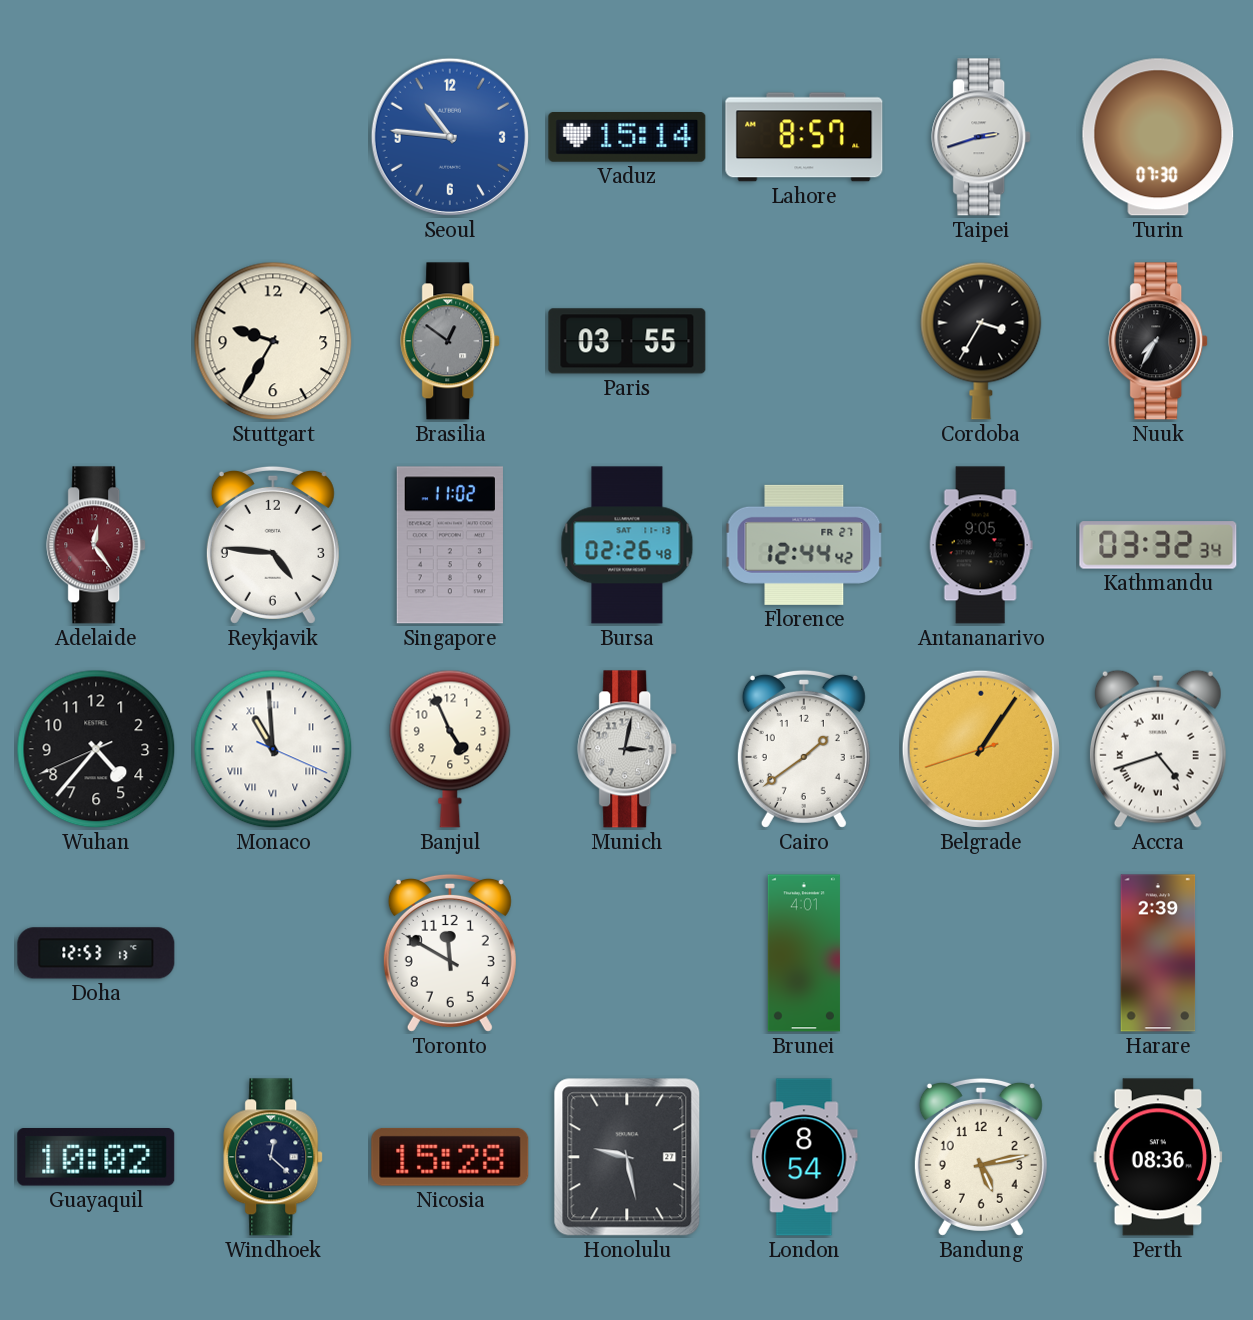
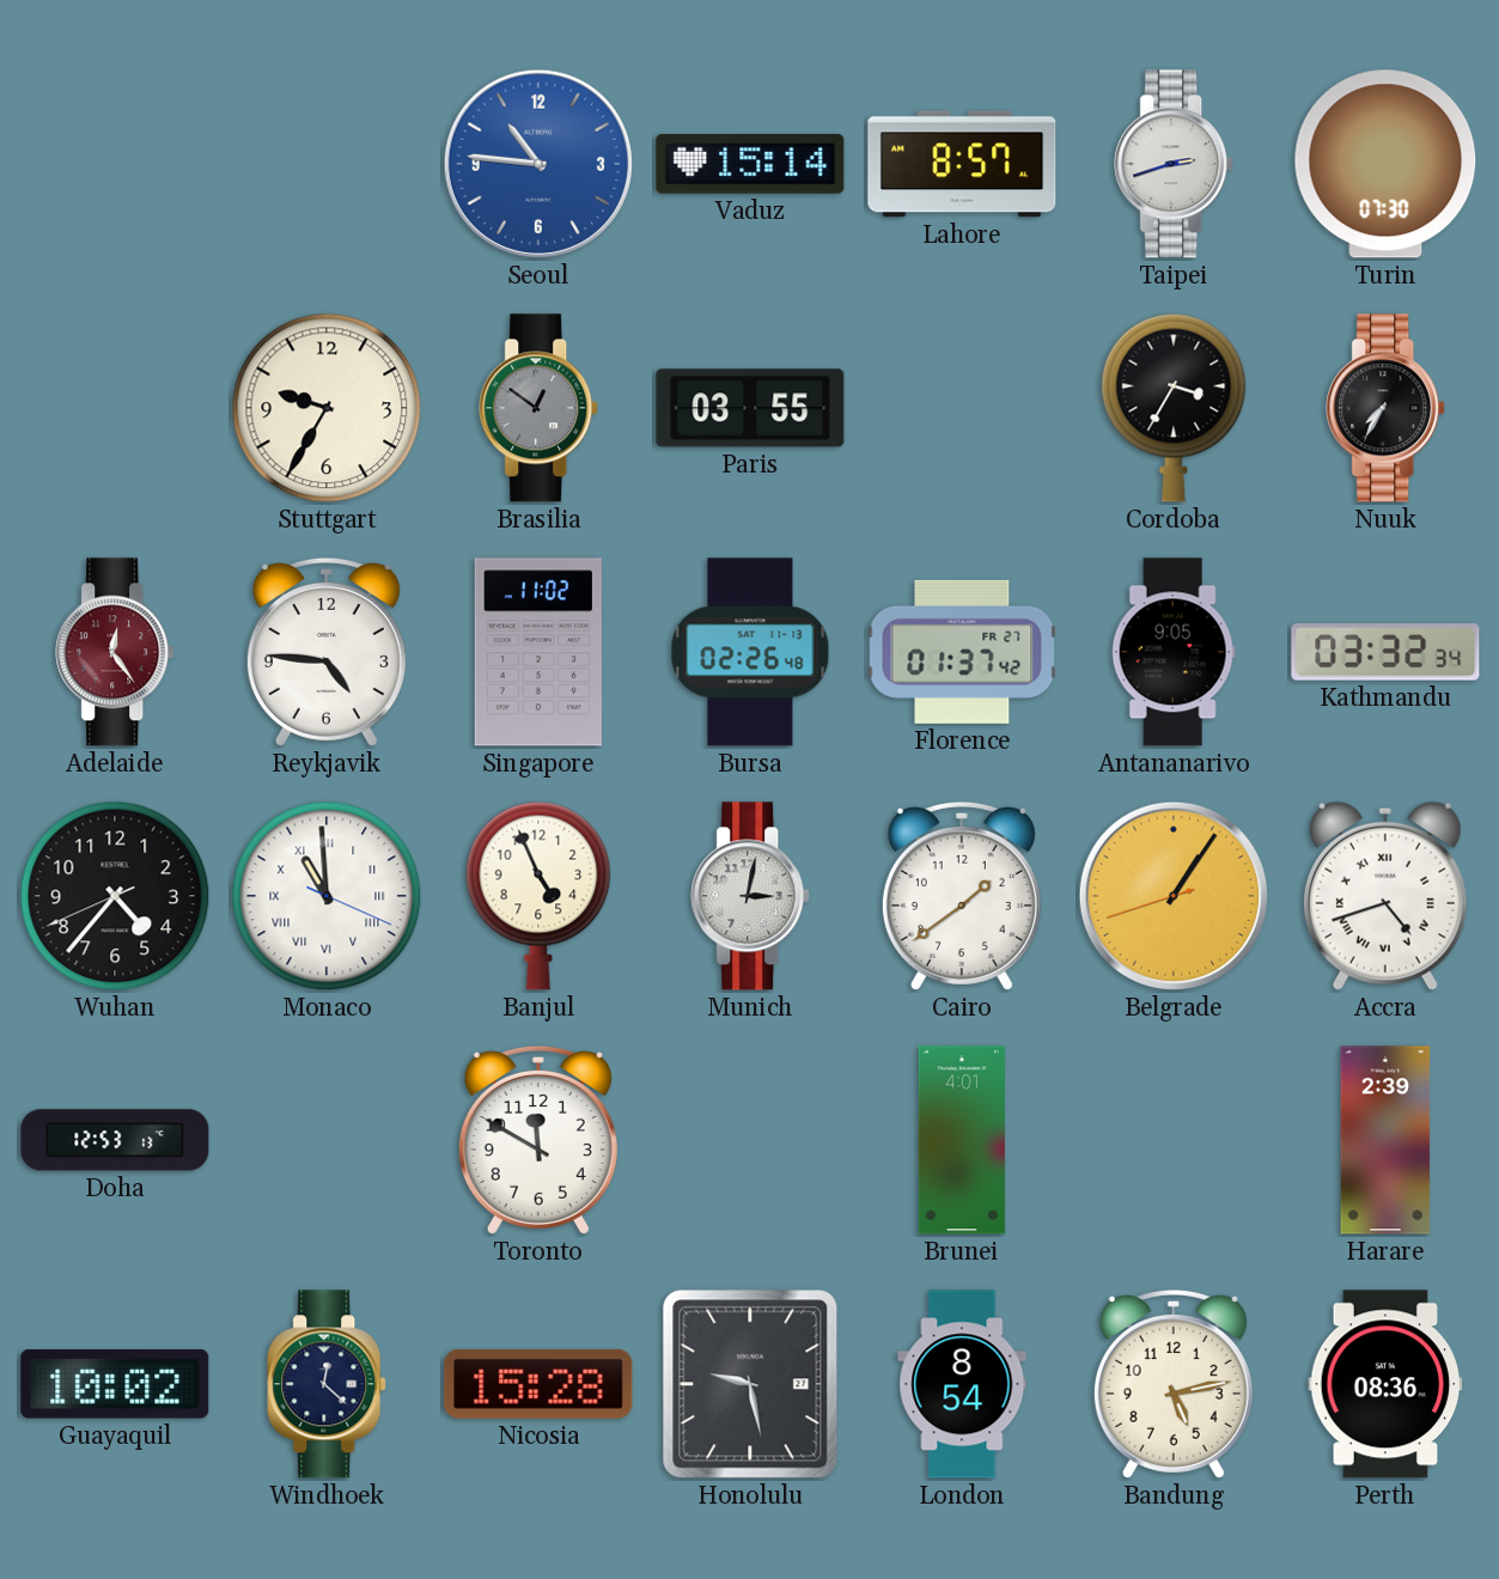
Florence: 12:44 -> 01:37
